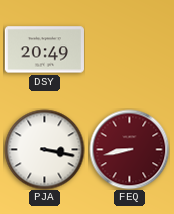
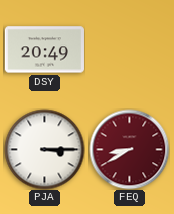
PJA: 3:17 -> 3:15
FEQ: 8:43 -> 8:40
